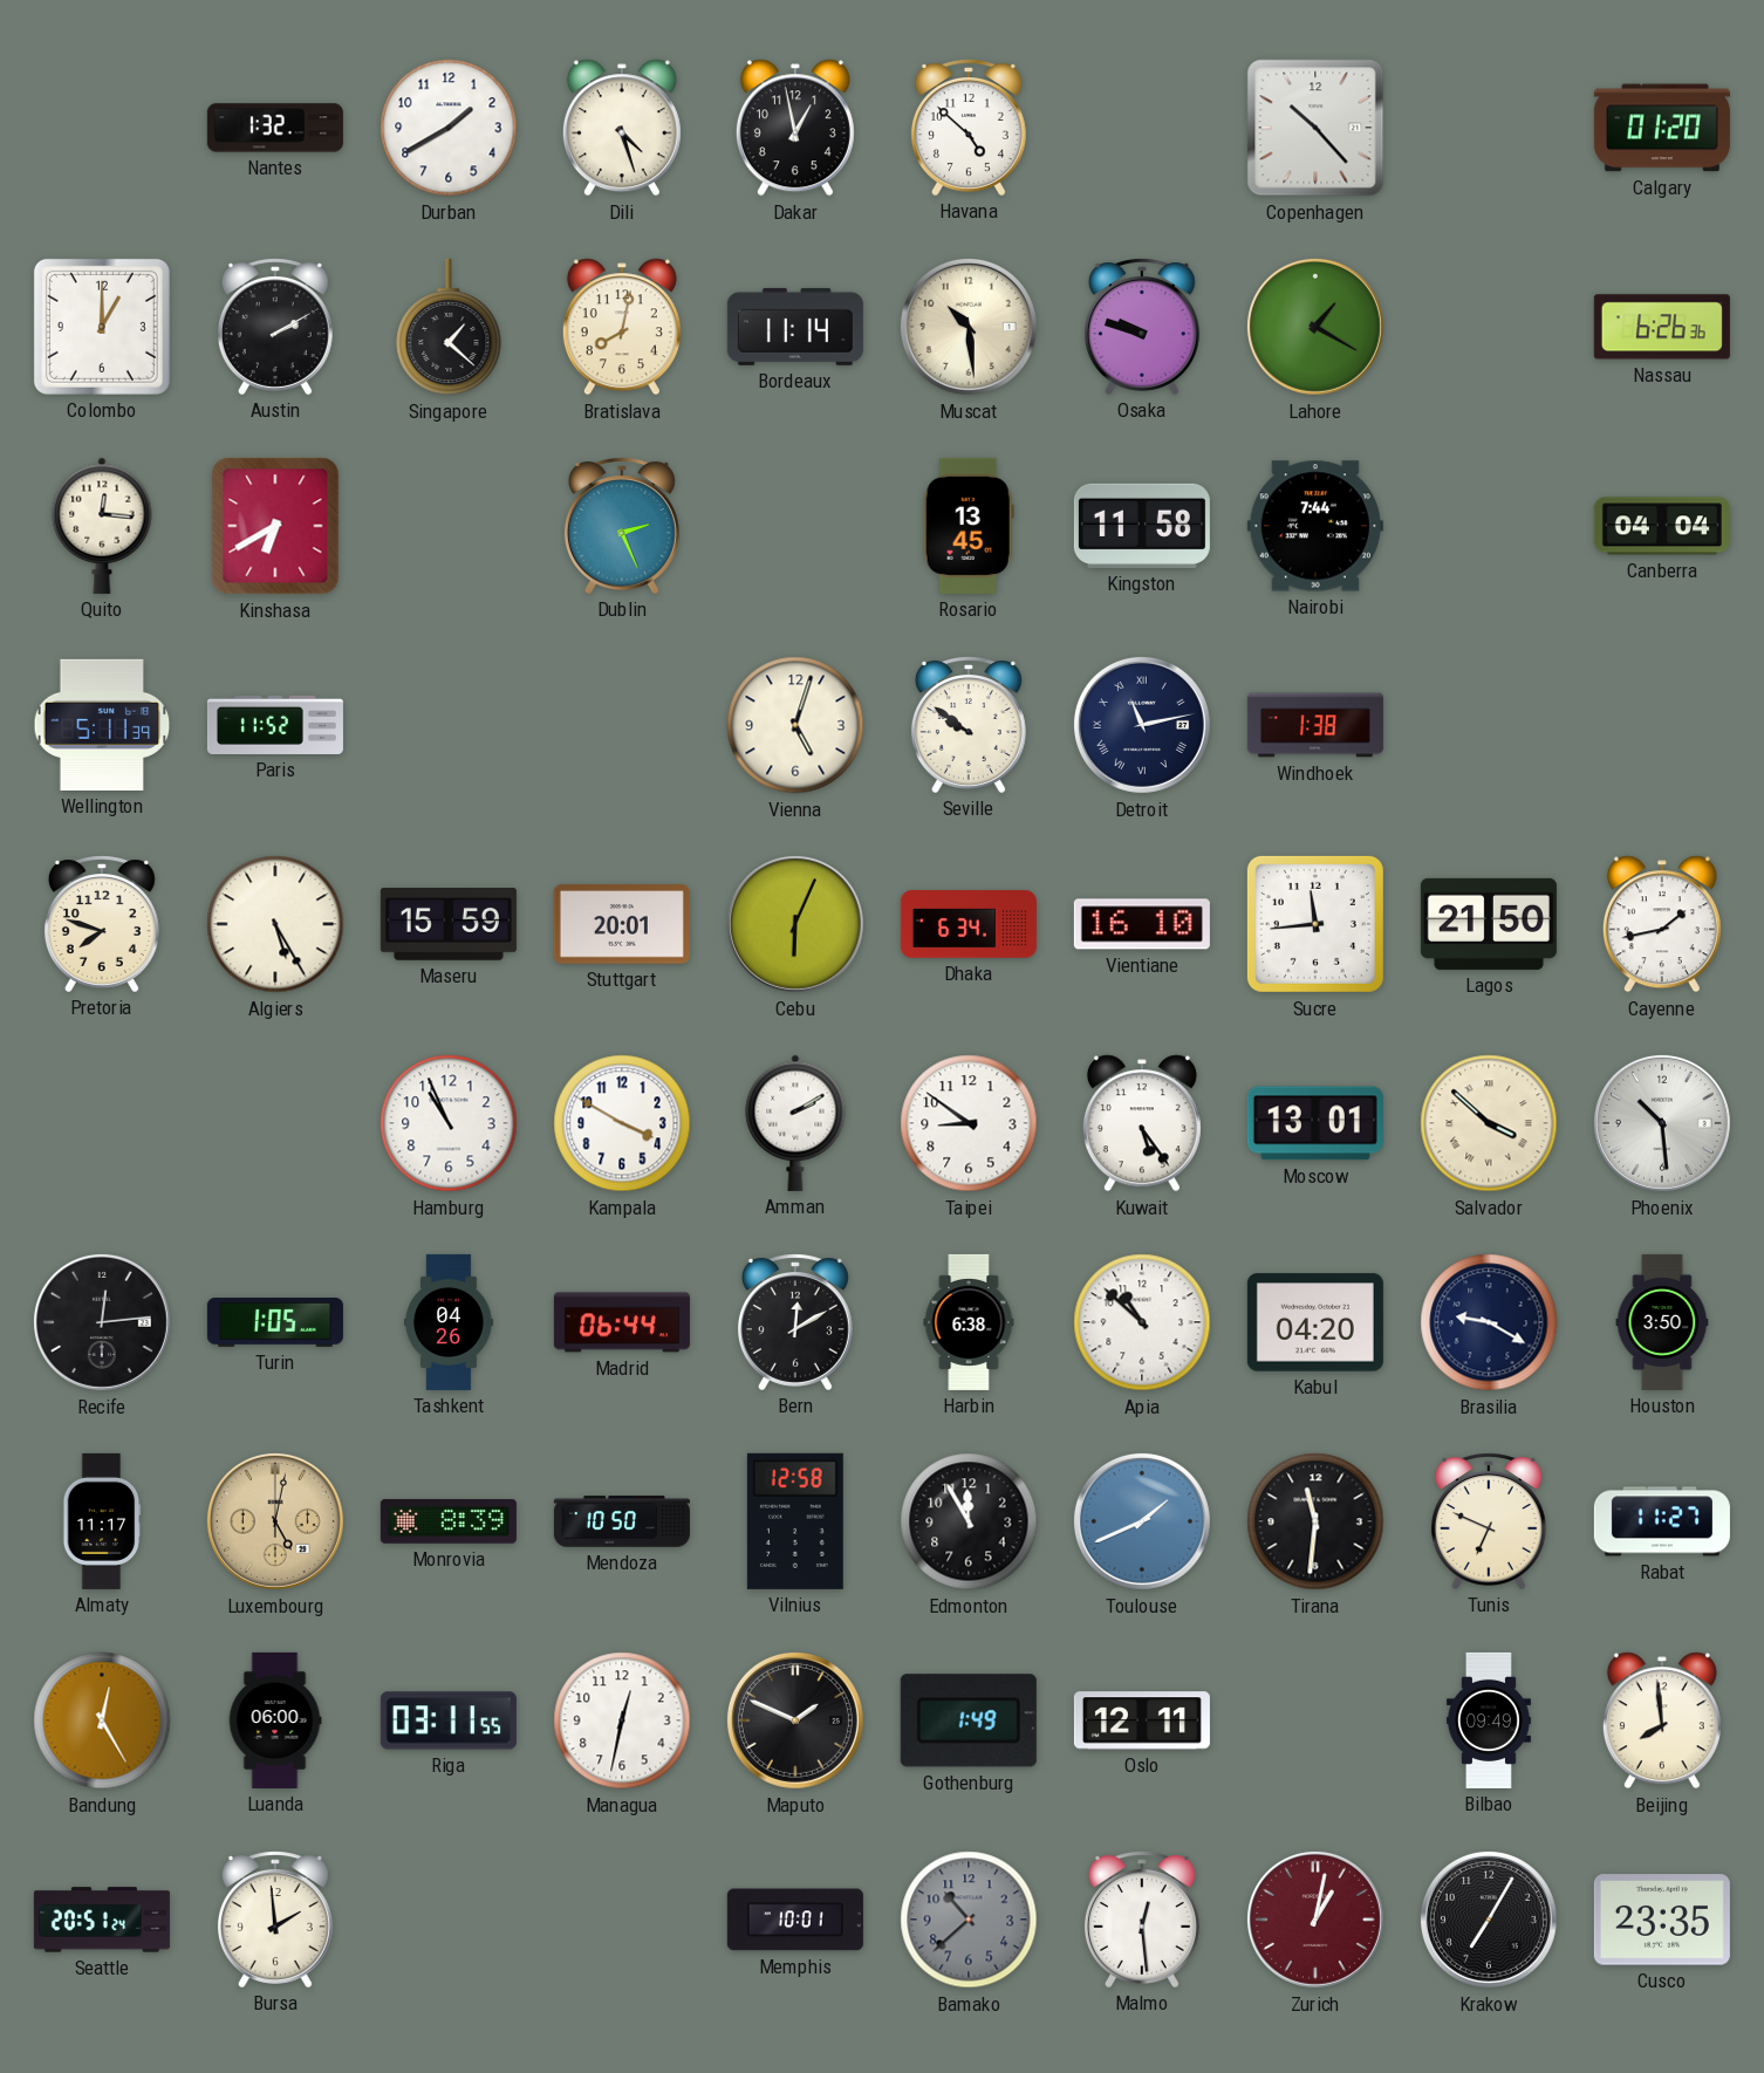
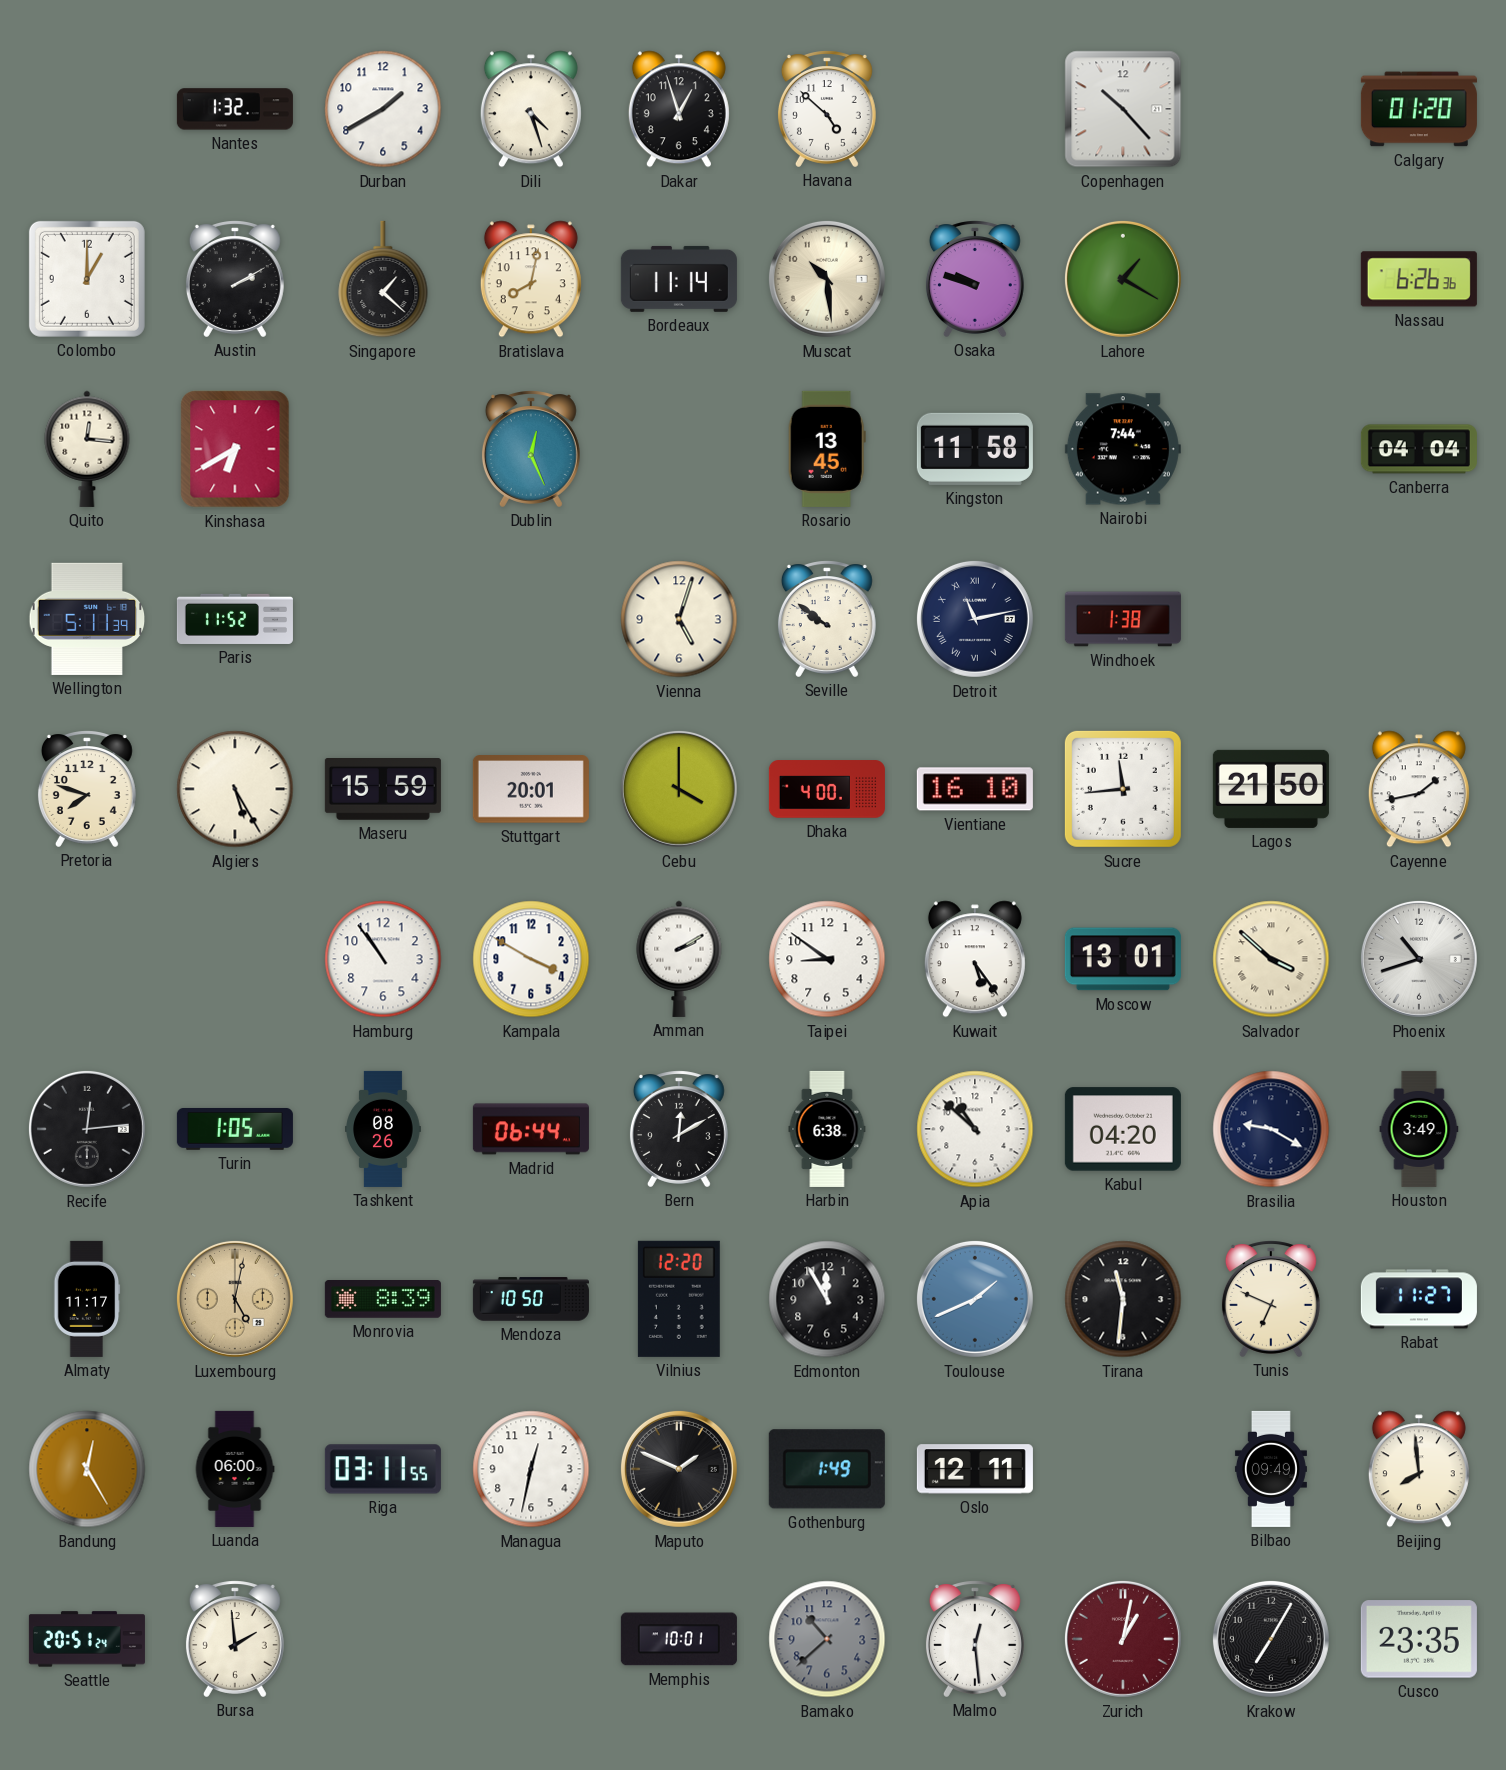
Dakar: 12:58 -> 12:57
Dublin: 2:26 -> 12:26
Cebu: 6:04 -> 4:00
Dhaka: 6:34 -> 4:00
Hamburg: 10:56 -> 10:54
Phoenix: 10:29 -> 10:42
Tashkent: 04:26 -> 08:26
Houston: 3:50 -> 3:49
Vilnius: 12:58 -> 12:20
